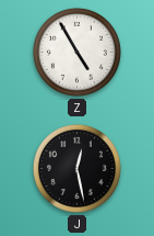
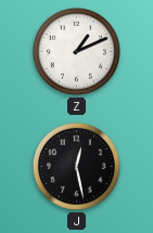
Z: 4:55 -> 1:11
